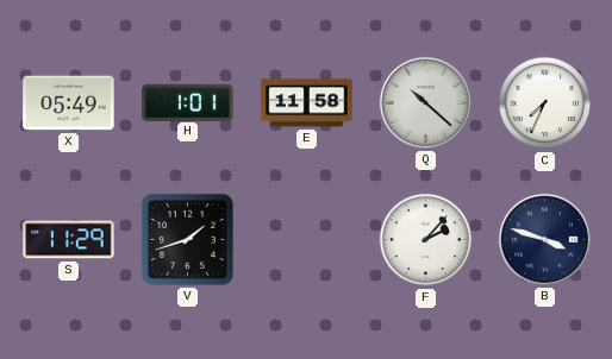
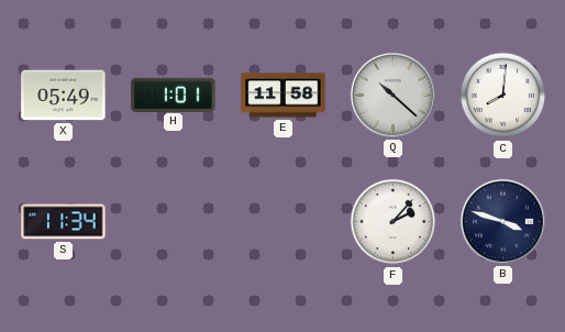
C: 7:34 -> 8:01
S: 11:29 -> 11:34
V: 1:42 -> none
